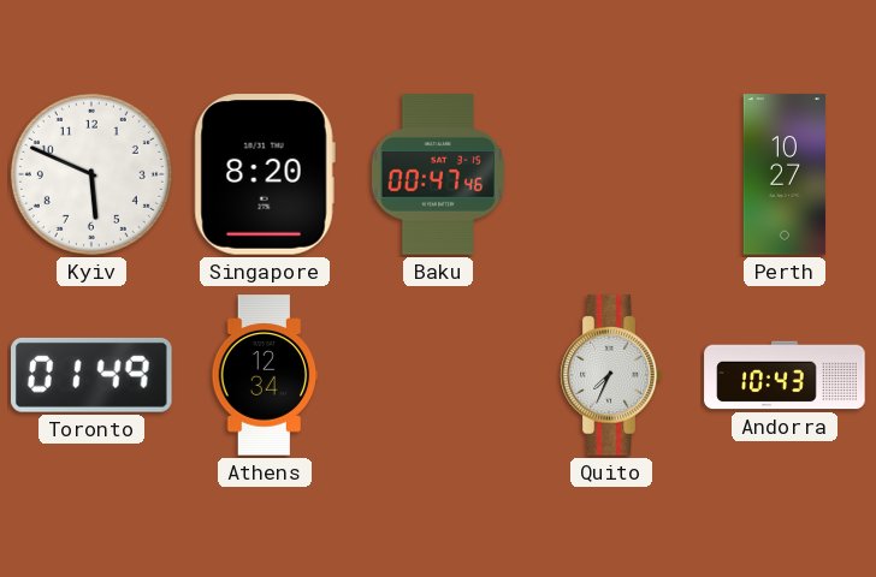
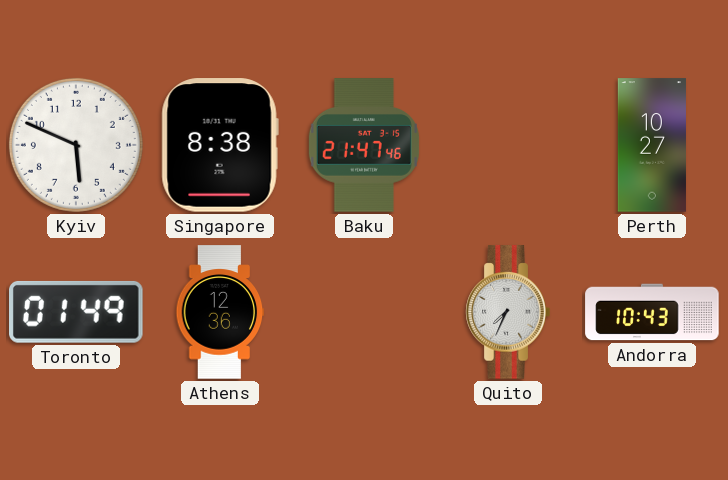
Singapore: 8:20 -> 8:38
Baku: 00:47 -> 21:47
Athens: 12:34 -> 12:36
